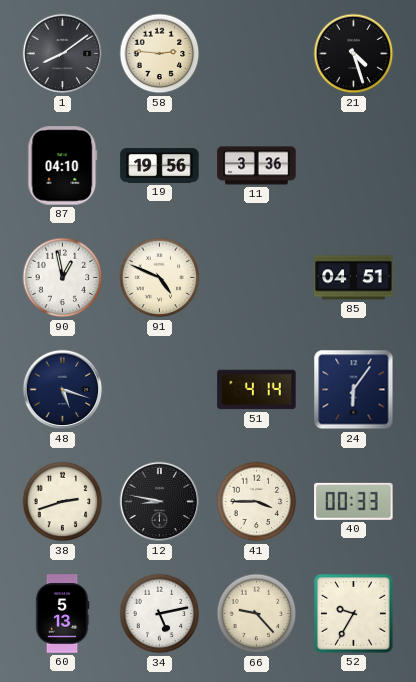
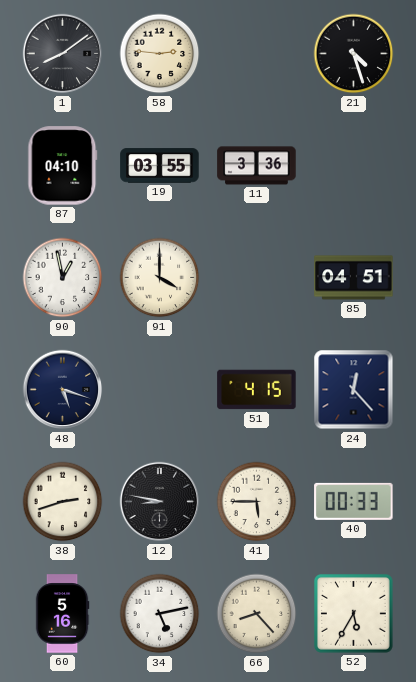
19: 19:56 -> 03:55
91: 4:49 -> 4:00
51: 4:14 -> 4:15
24: 6:06 -> 12:23
41: 3:45 -> 5:45
60: 5:13 -> 5:16
66: 9:23 -> 8:23
52: 9:35 -> 5:35
